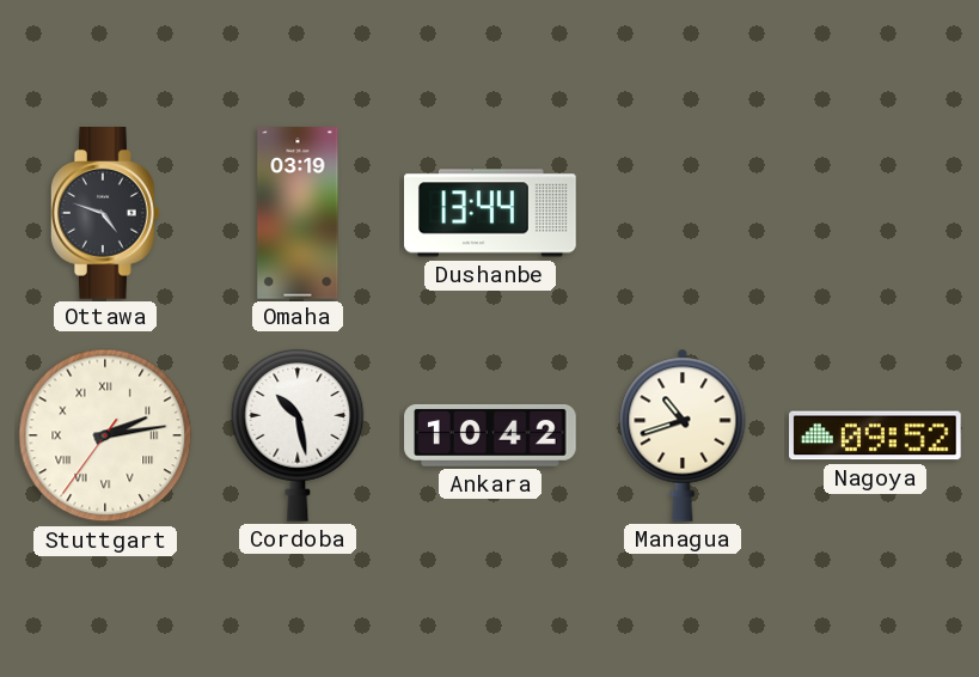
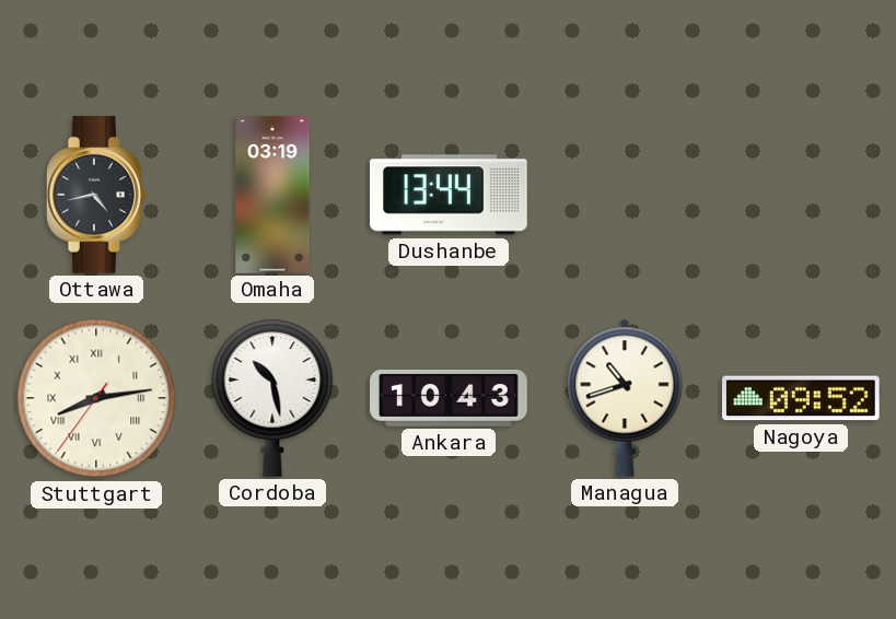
Ottawa: 4:48 -> 4:43
Stuttgart: 2:13 -> 8:13
Ankara: 10:42 -> 10:43
